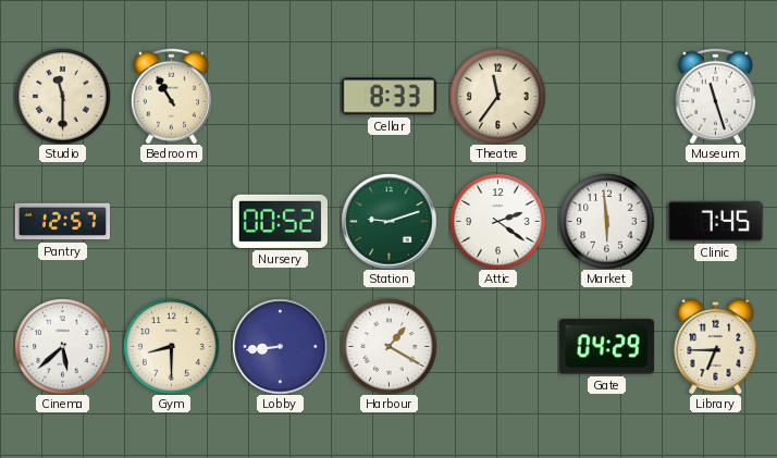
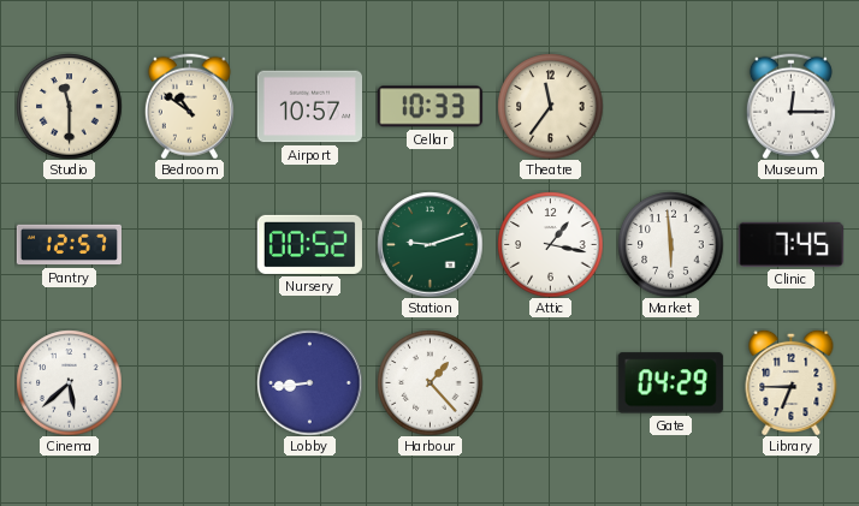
Bedroom: 10:55 -> 10:51
Airport: none -> 10:57
Cellar: 8:33 -> 10:33
Museum: 11:27 -> 12:15
Attic: 2:21 -> 1:17
Gym: 8:30 -> none
Harbour: 1:20 -> 1:23
